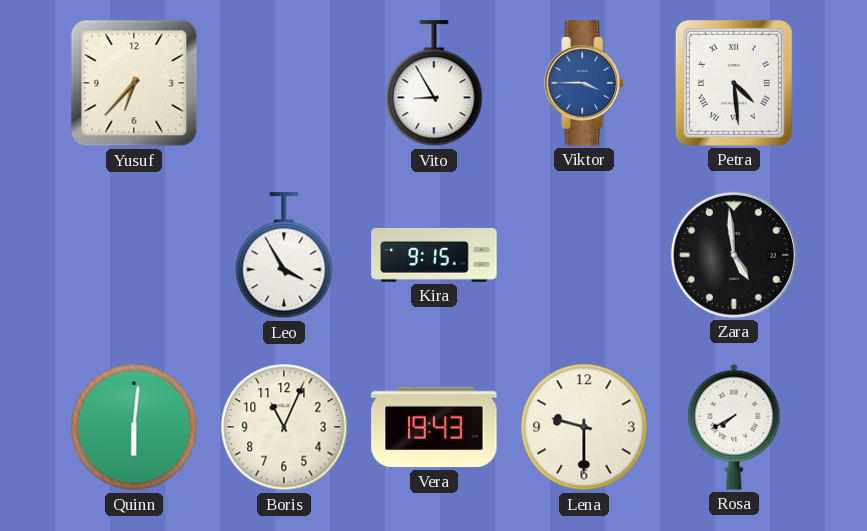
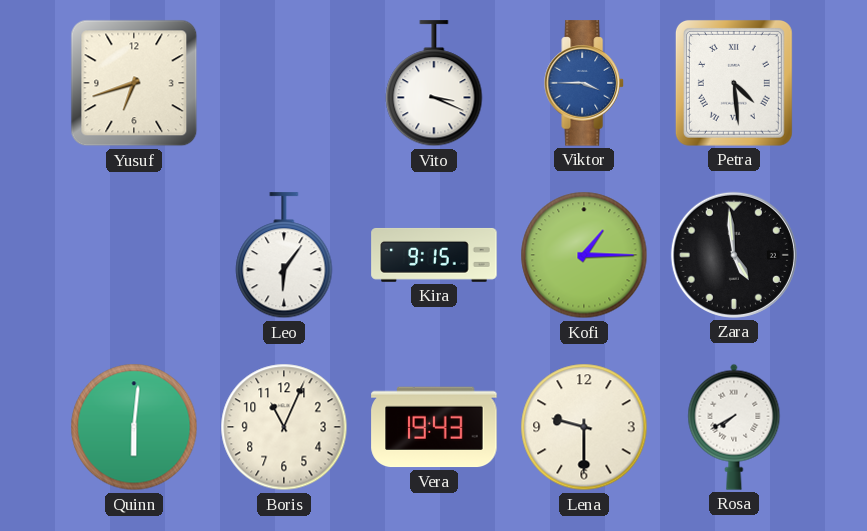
Yusuf: 6:37 -> 6:42
Vito: 8:55 -> 3:19
Leo: 3:55 -> 6:06
Kofi: none -> 1:15
